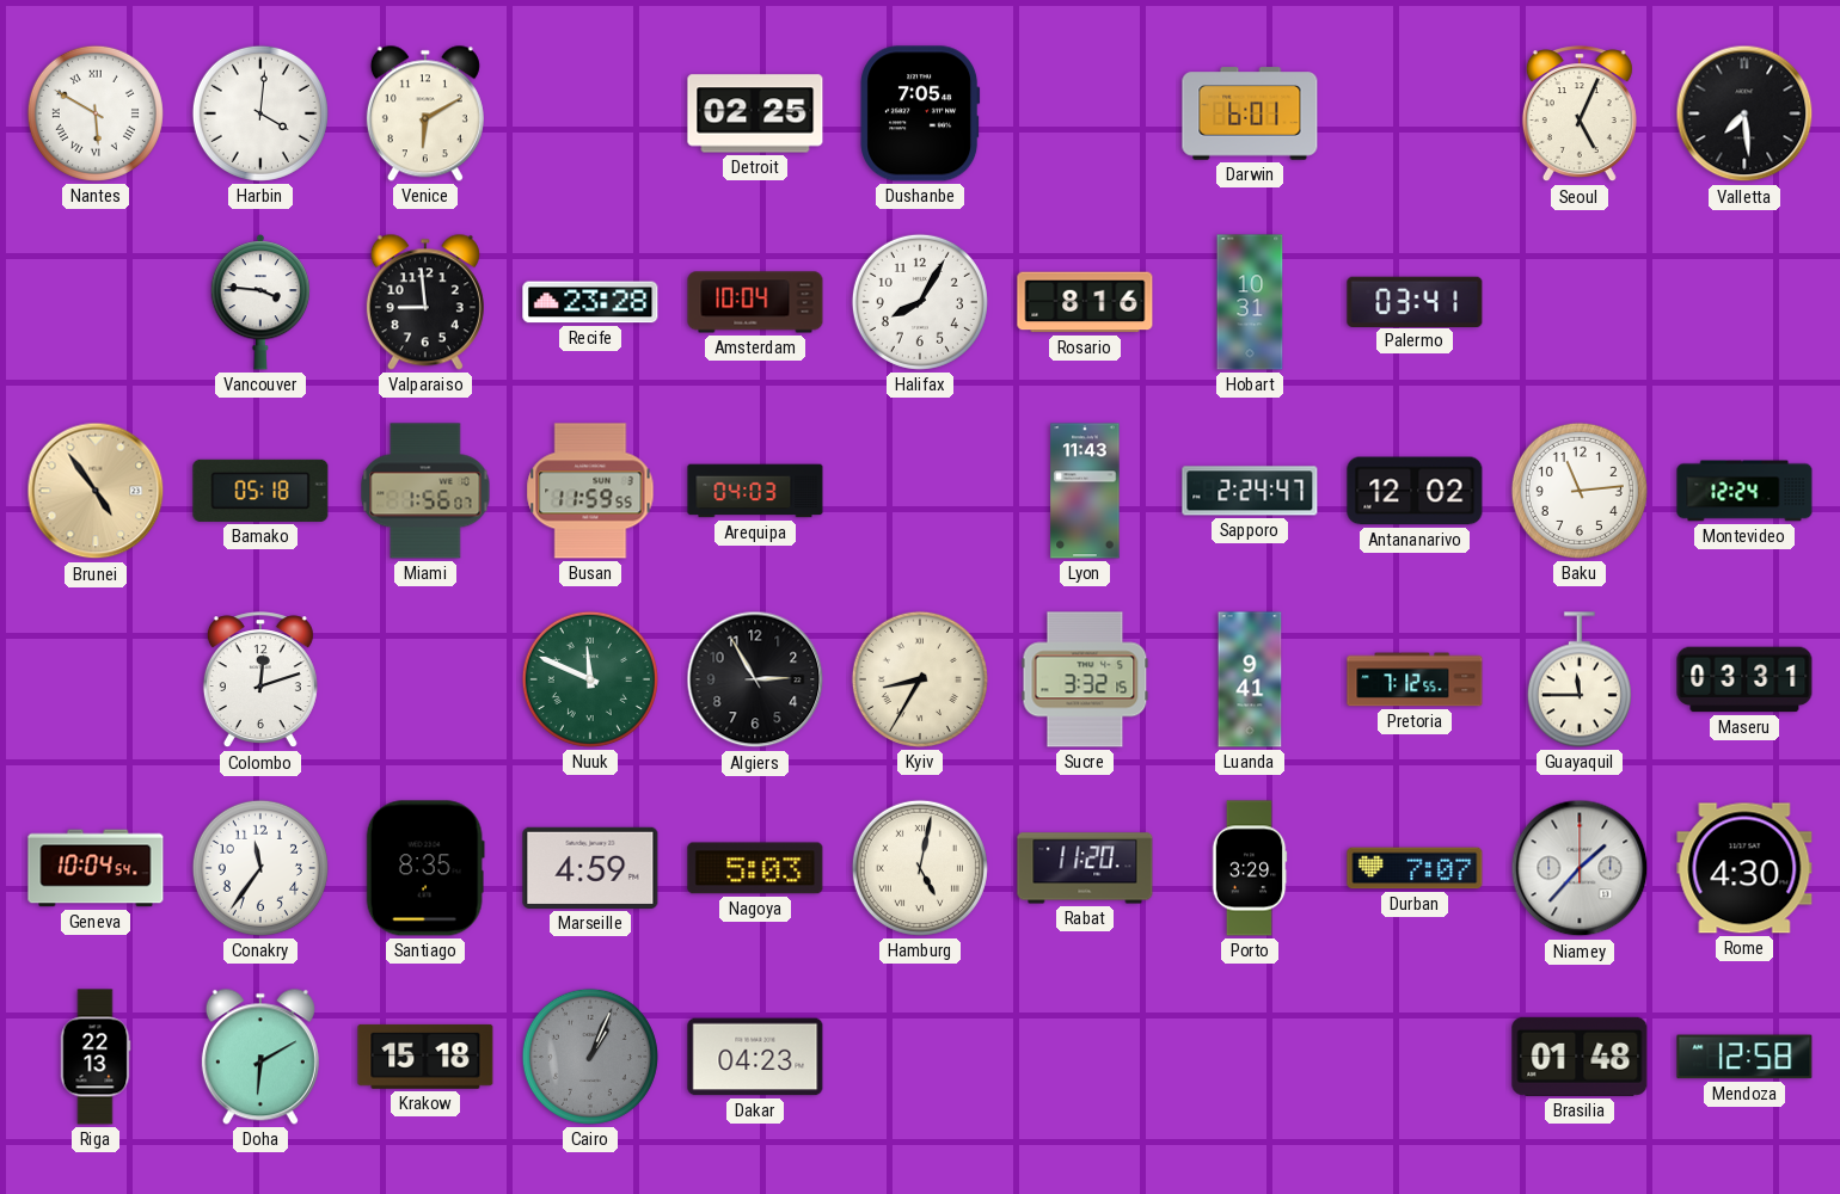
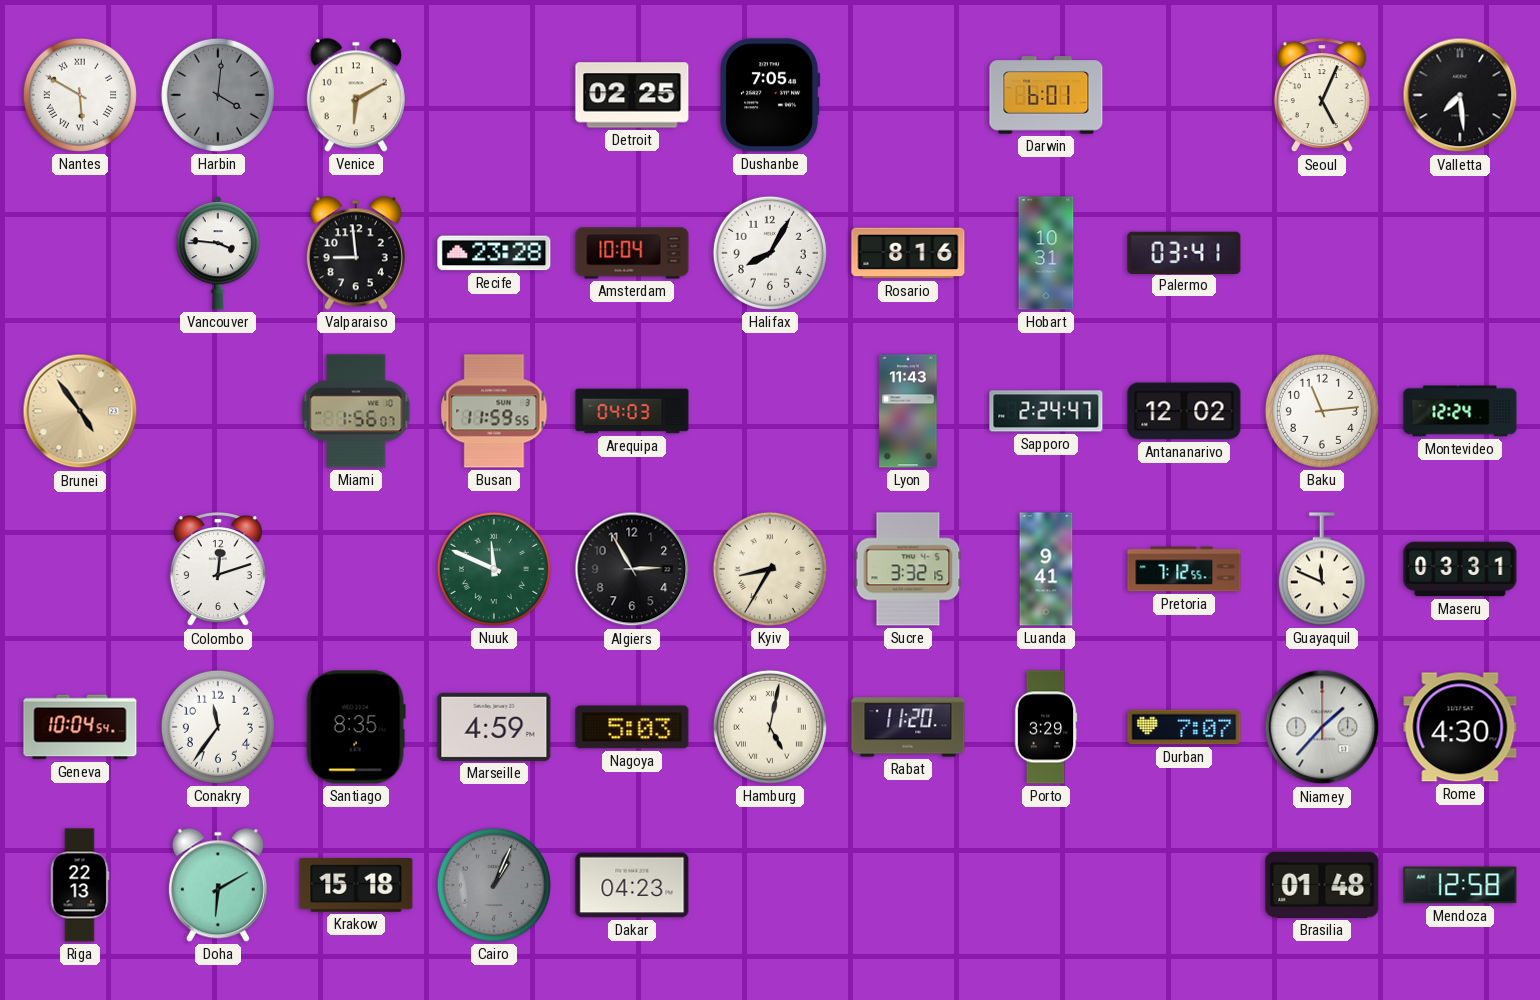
Harbin dial: white -> grey
Bamako: 05:18 -> none
Guayaquil: 11:45 -> 11:49
